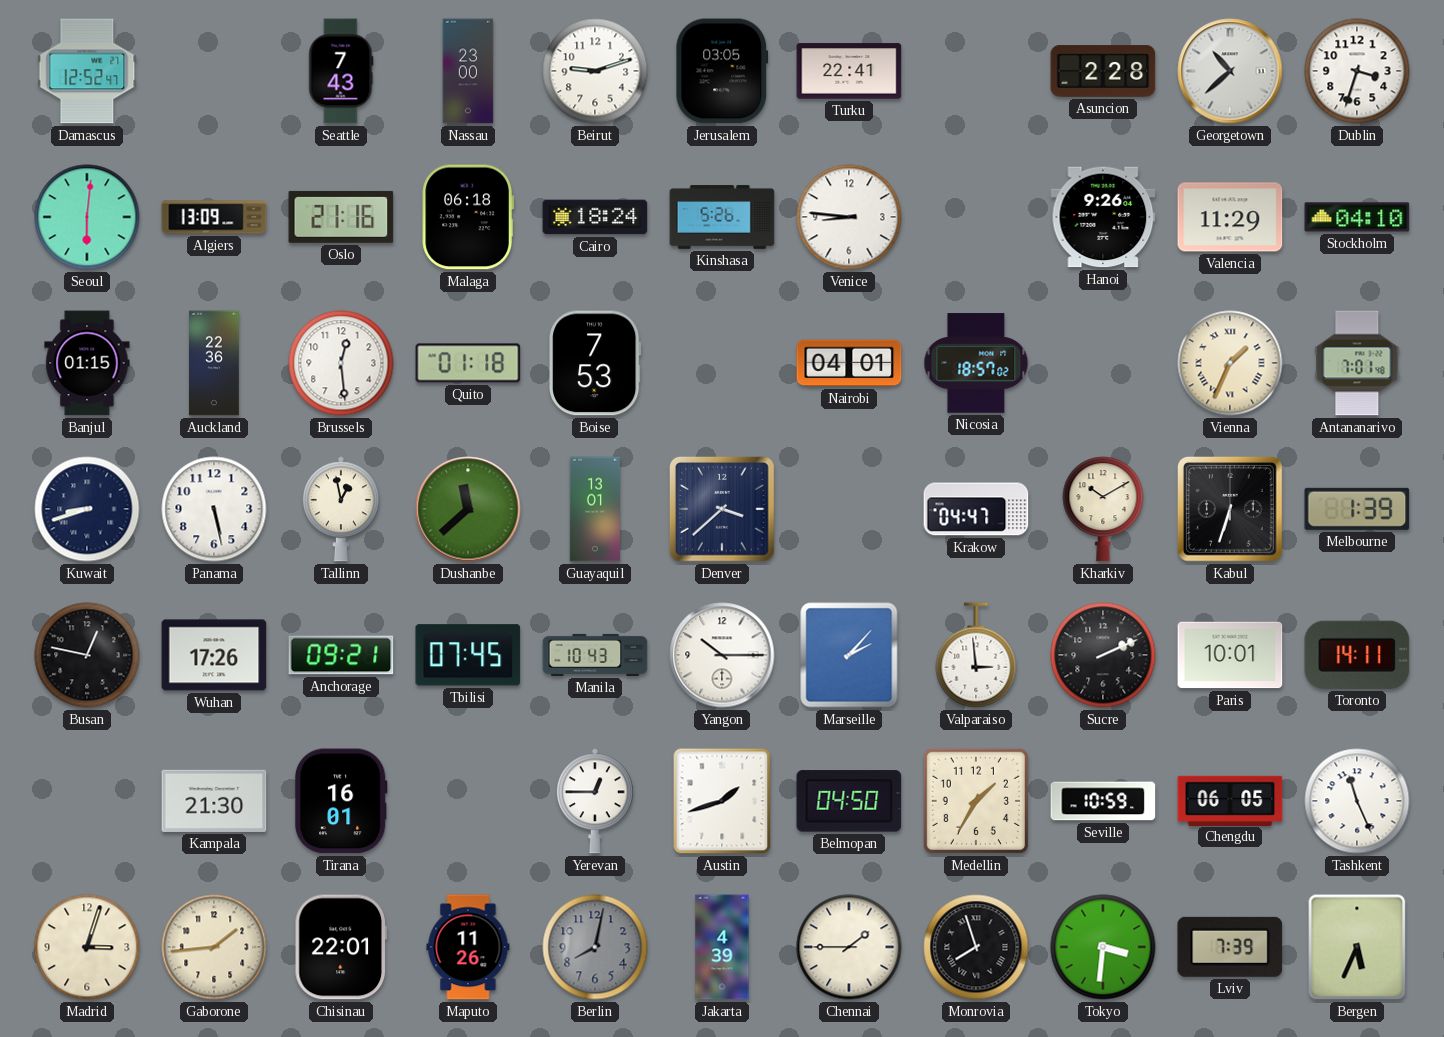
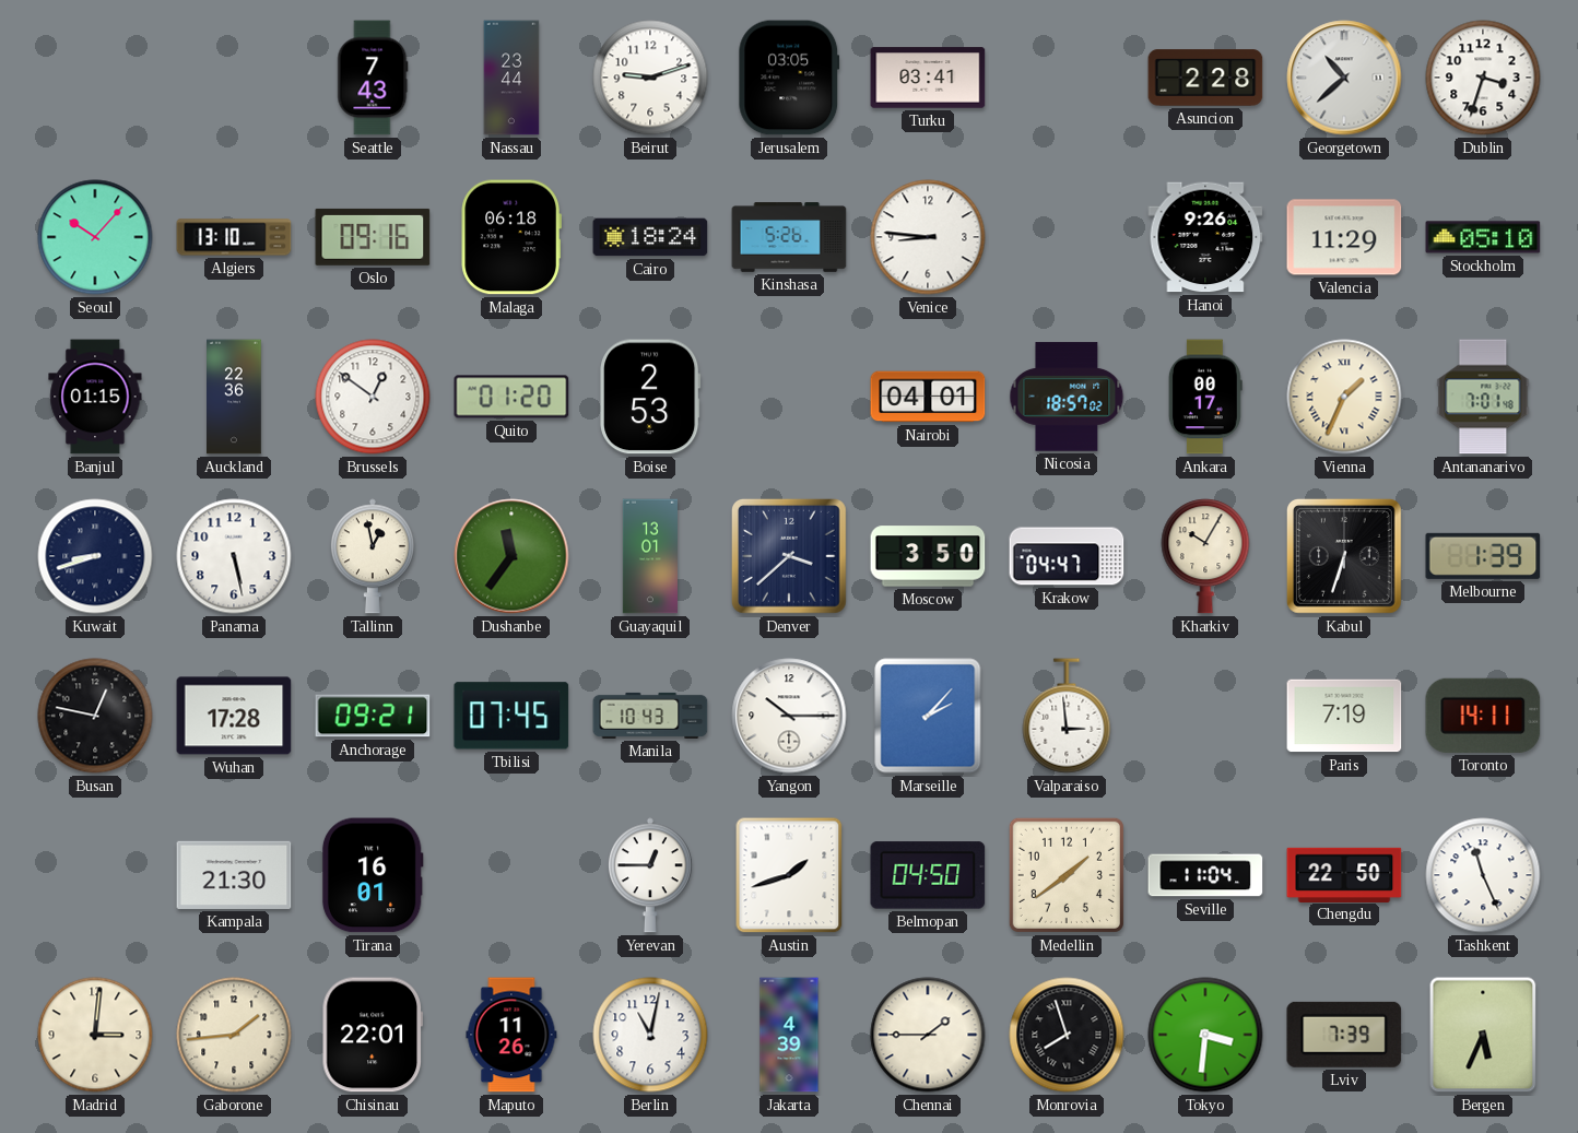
Damascus: 12:52 -> none
Nassau: 23:00 -> 23:44
Turku: 22:41 -> 03:41
Seoul: 6:01 -> 10:07
Algiers: 13:09 -> 13:10
Oslo: 21:16 -> 09:16
Stockholm: 04:10 -> 05:10
Brussels: 12:29 -> 12:51
Quito: 01:18 -> 01:20
Boise: 7:53 -> 2:53
Ankara: none -> 00:17
Dushanbe: 11:38 -> 11:36
Moscow: none -> 3:50
Kharkiv: 10:10 -> 10:05
Wuhan: 17:26 -> 17:28
Sucre: 2:11 -> none
Paris: 10:01 -> 7:19
Medellin: 1:35 -> 1:39
Seville: 10:59 -> 11:04
Chengdu: 06:05 -> 22:50
Madrid: 3:03 -> 3:01
Berlin: 8:02 -> 11:02
Berlin dial: grey -> white
